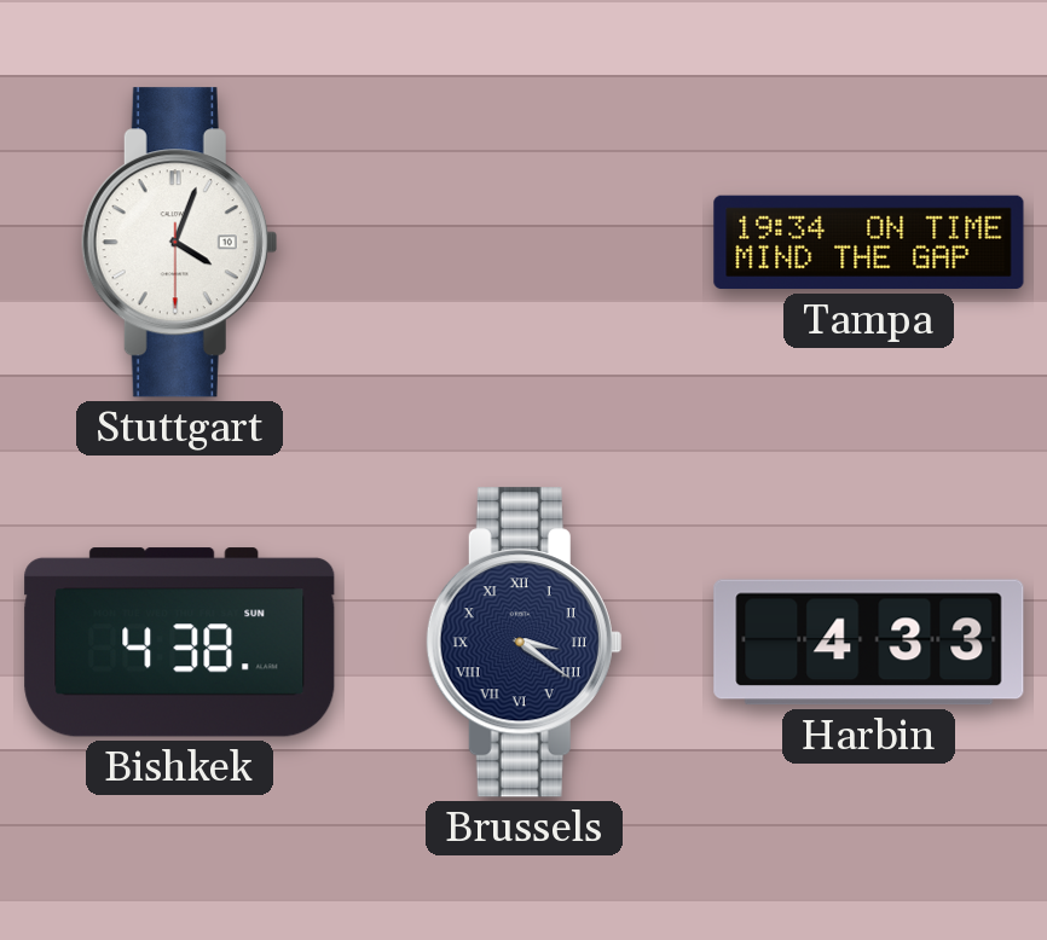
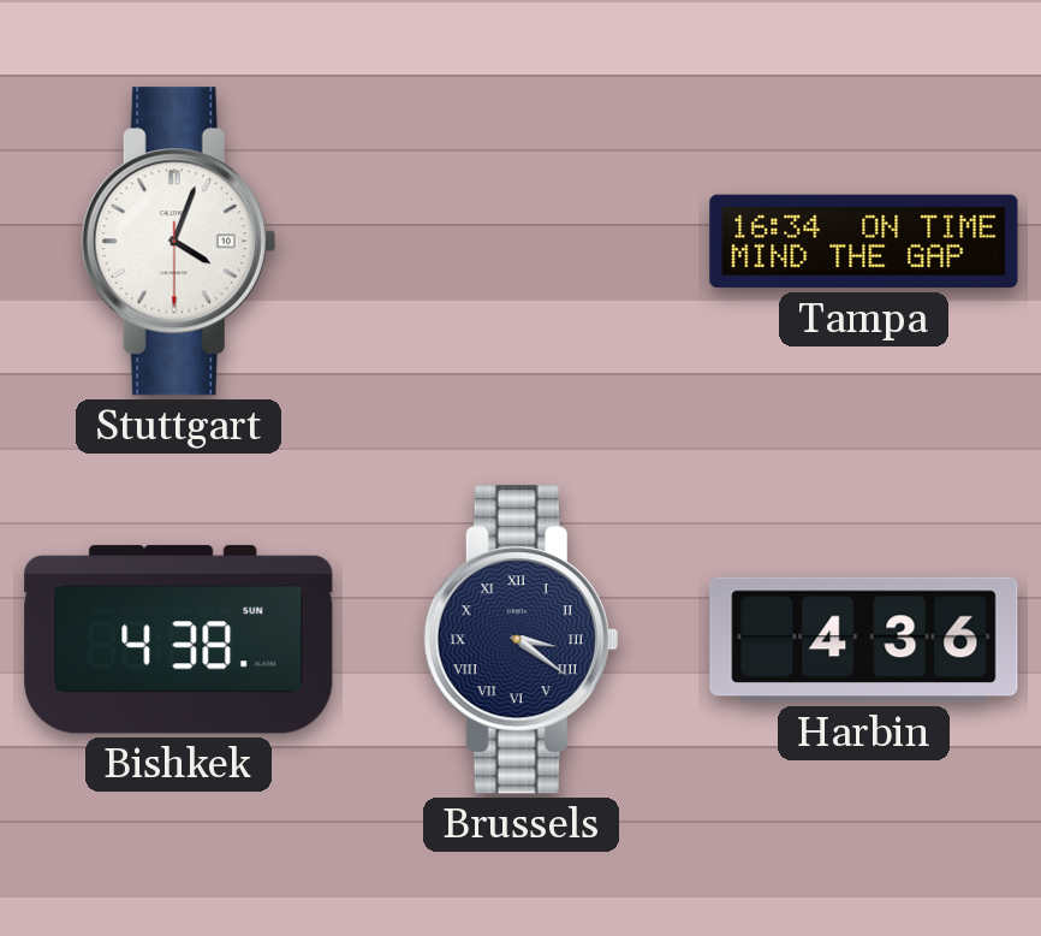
Tampa: 19:34 -> 16:34
Harbin: 4:33 -> 4:36
